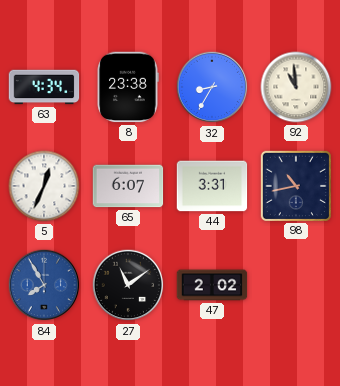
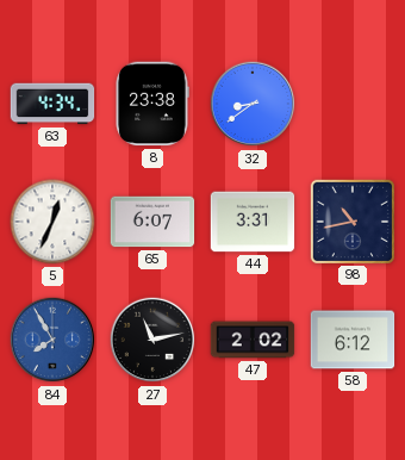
32: 8:35 -> 8:39
92: 10:59 -> none
27: 11:09 -> 11:13
58: none -> 6:12
